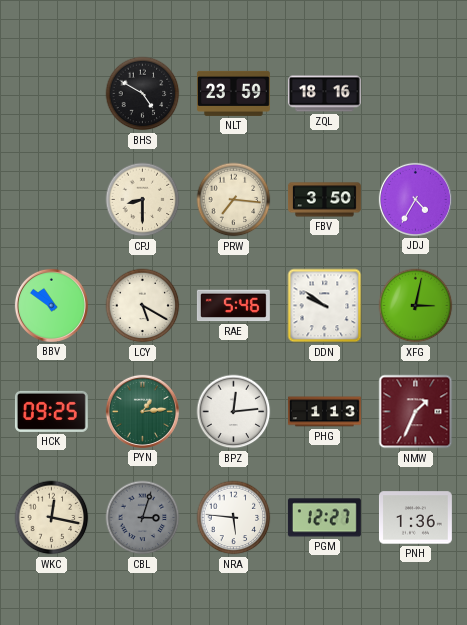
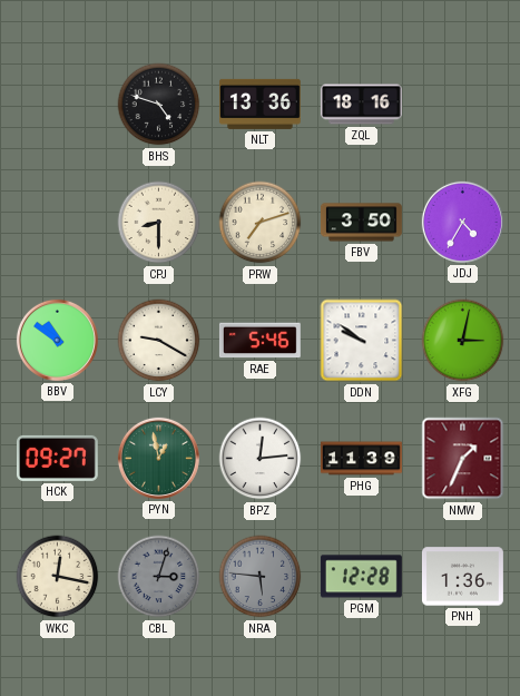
BHS: 4:50 -> 4:48
NLT: 23:59 -> 13:36
PRW: 7:16 -> 7:12
LCY: 5:20 -> 9:20
HCK: 09:25 -> 09:27
PYN: 1:14 -> 12:58
PHG: 1:13 -> 11:39
NRA dial: white -> grey
PGM: 12:27 -> 12:28
